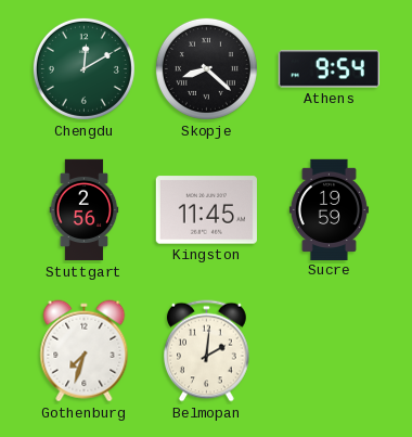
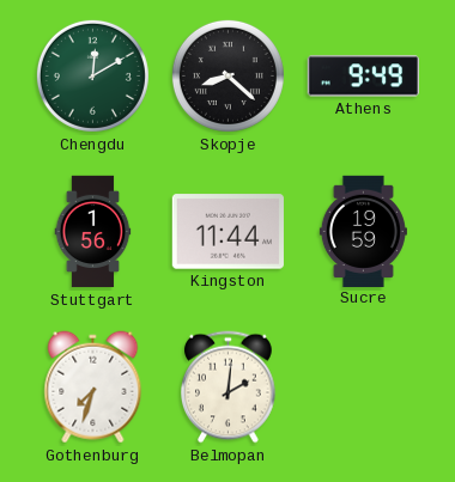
Athens: 9:54 -> 9:49
Stuttgart: 2:56 -> 1:56
Kingston: 11:45 -> 11:44
